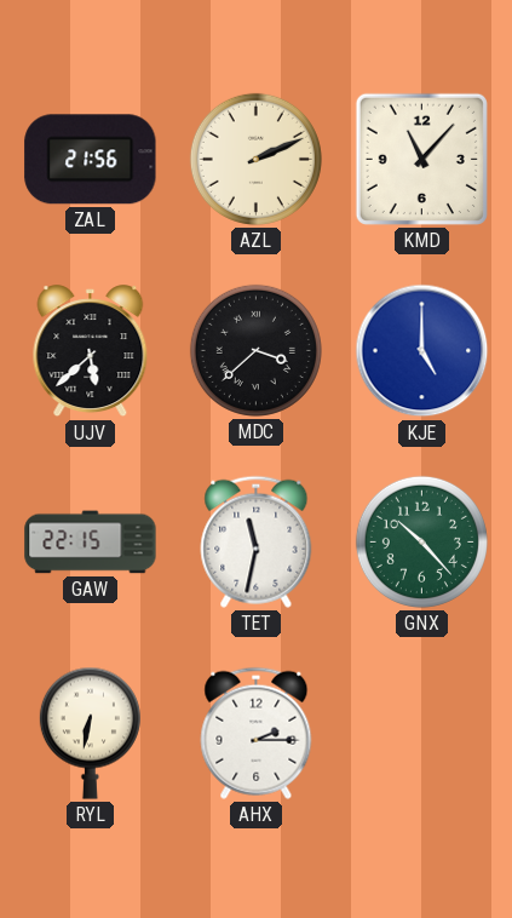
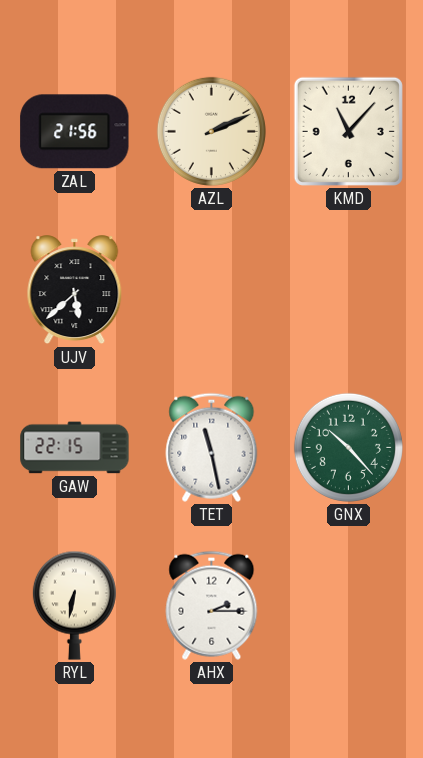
MDC: 3:38 -> none
KJE: 5:00 -> none
TET: 11:32 -> 11:28
